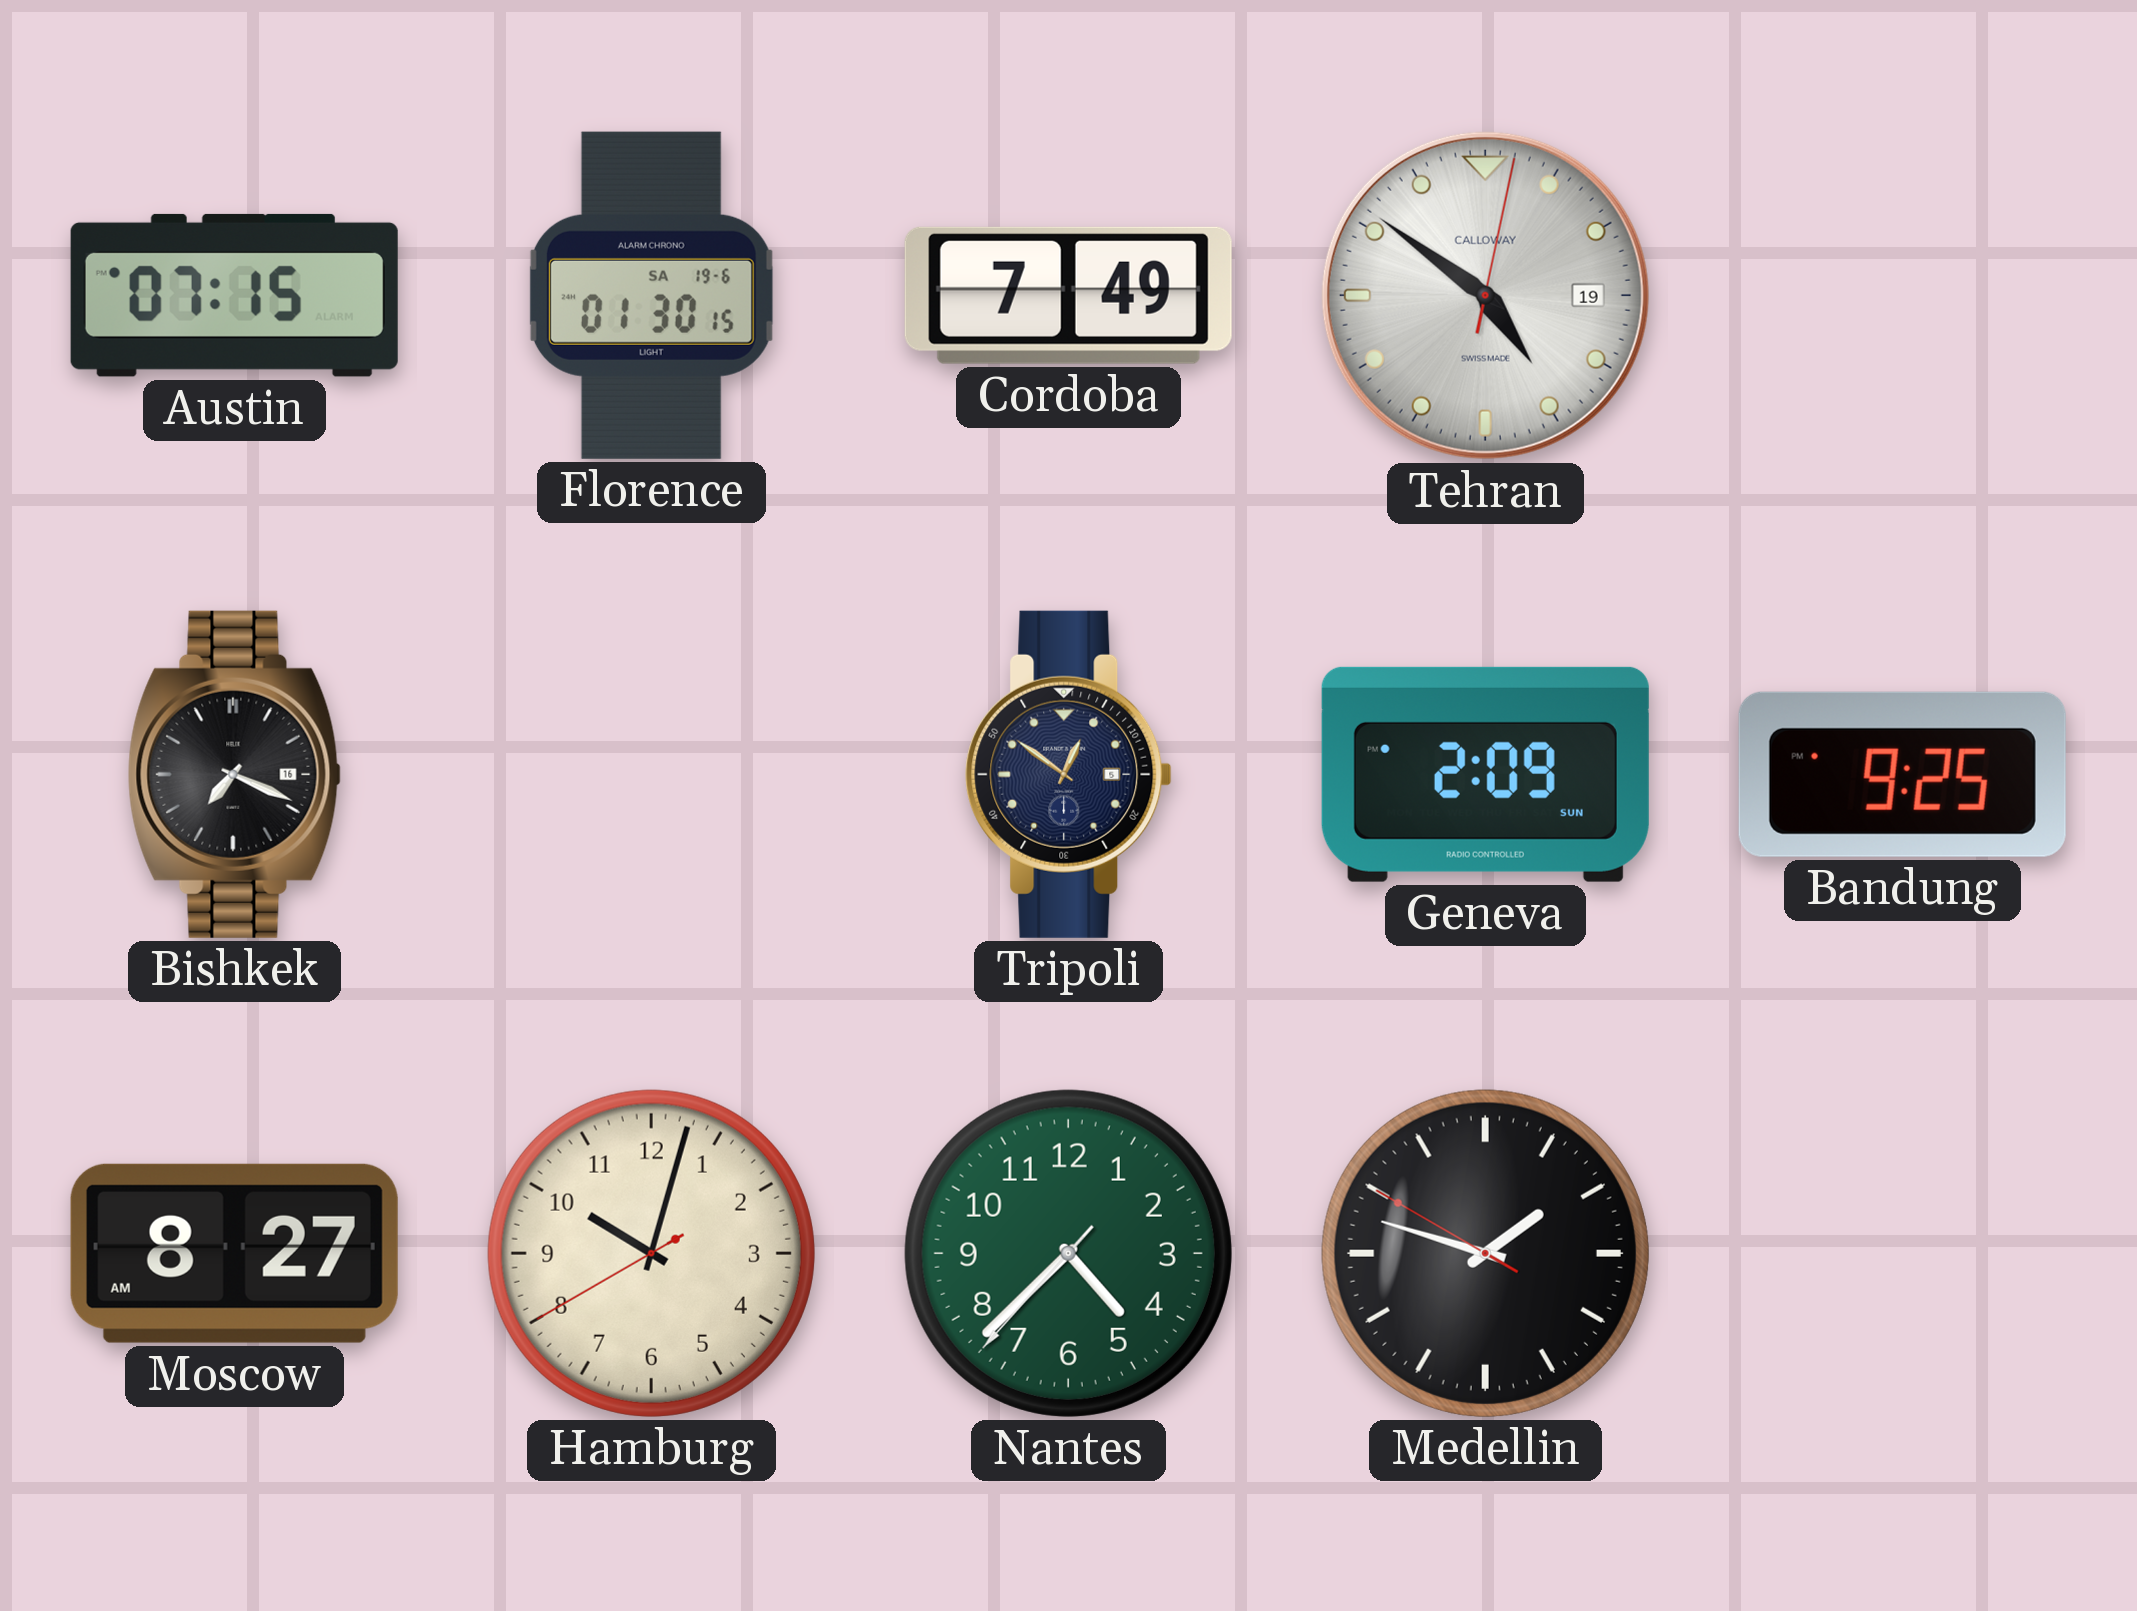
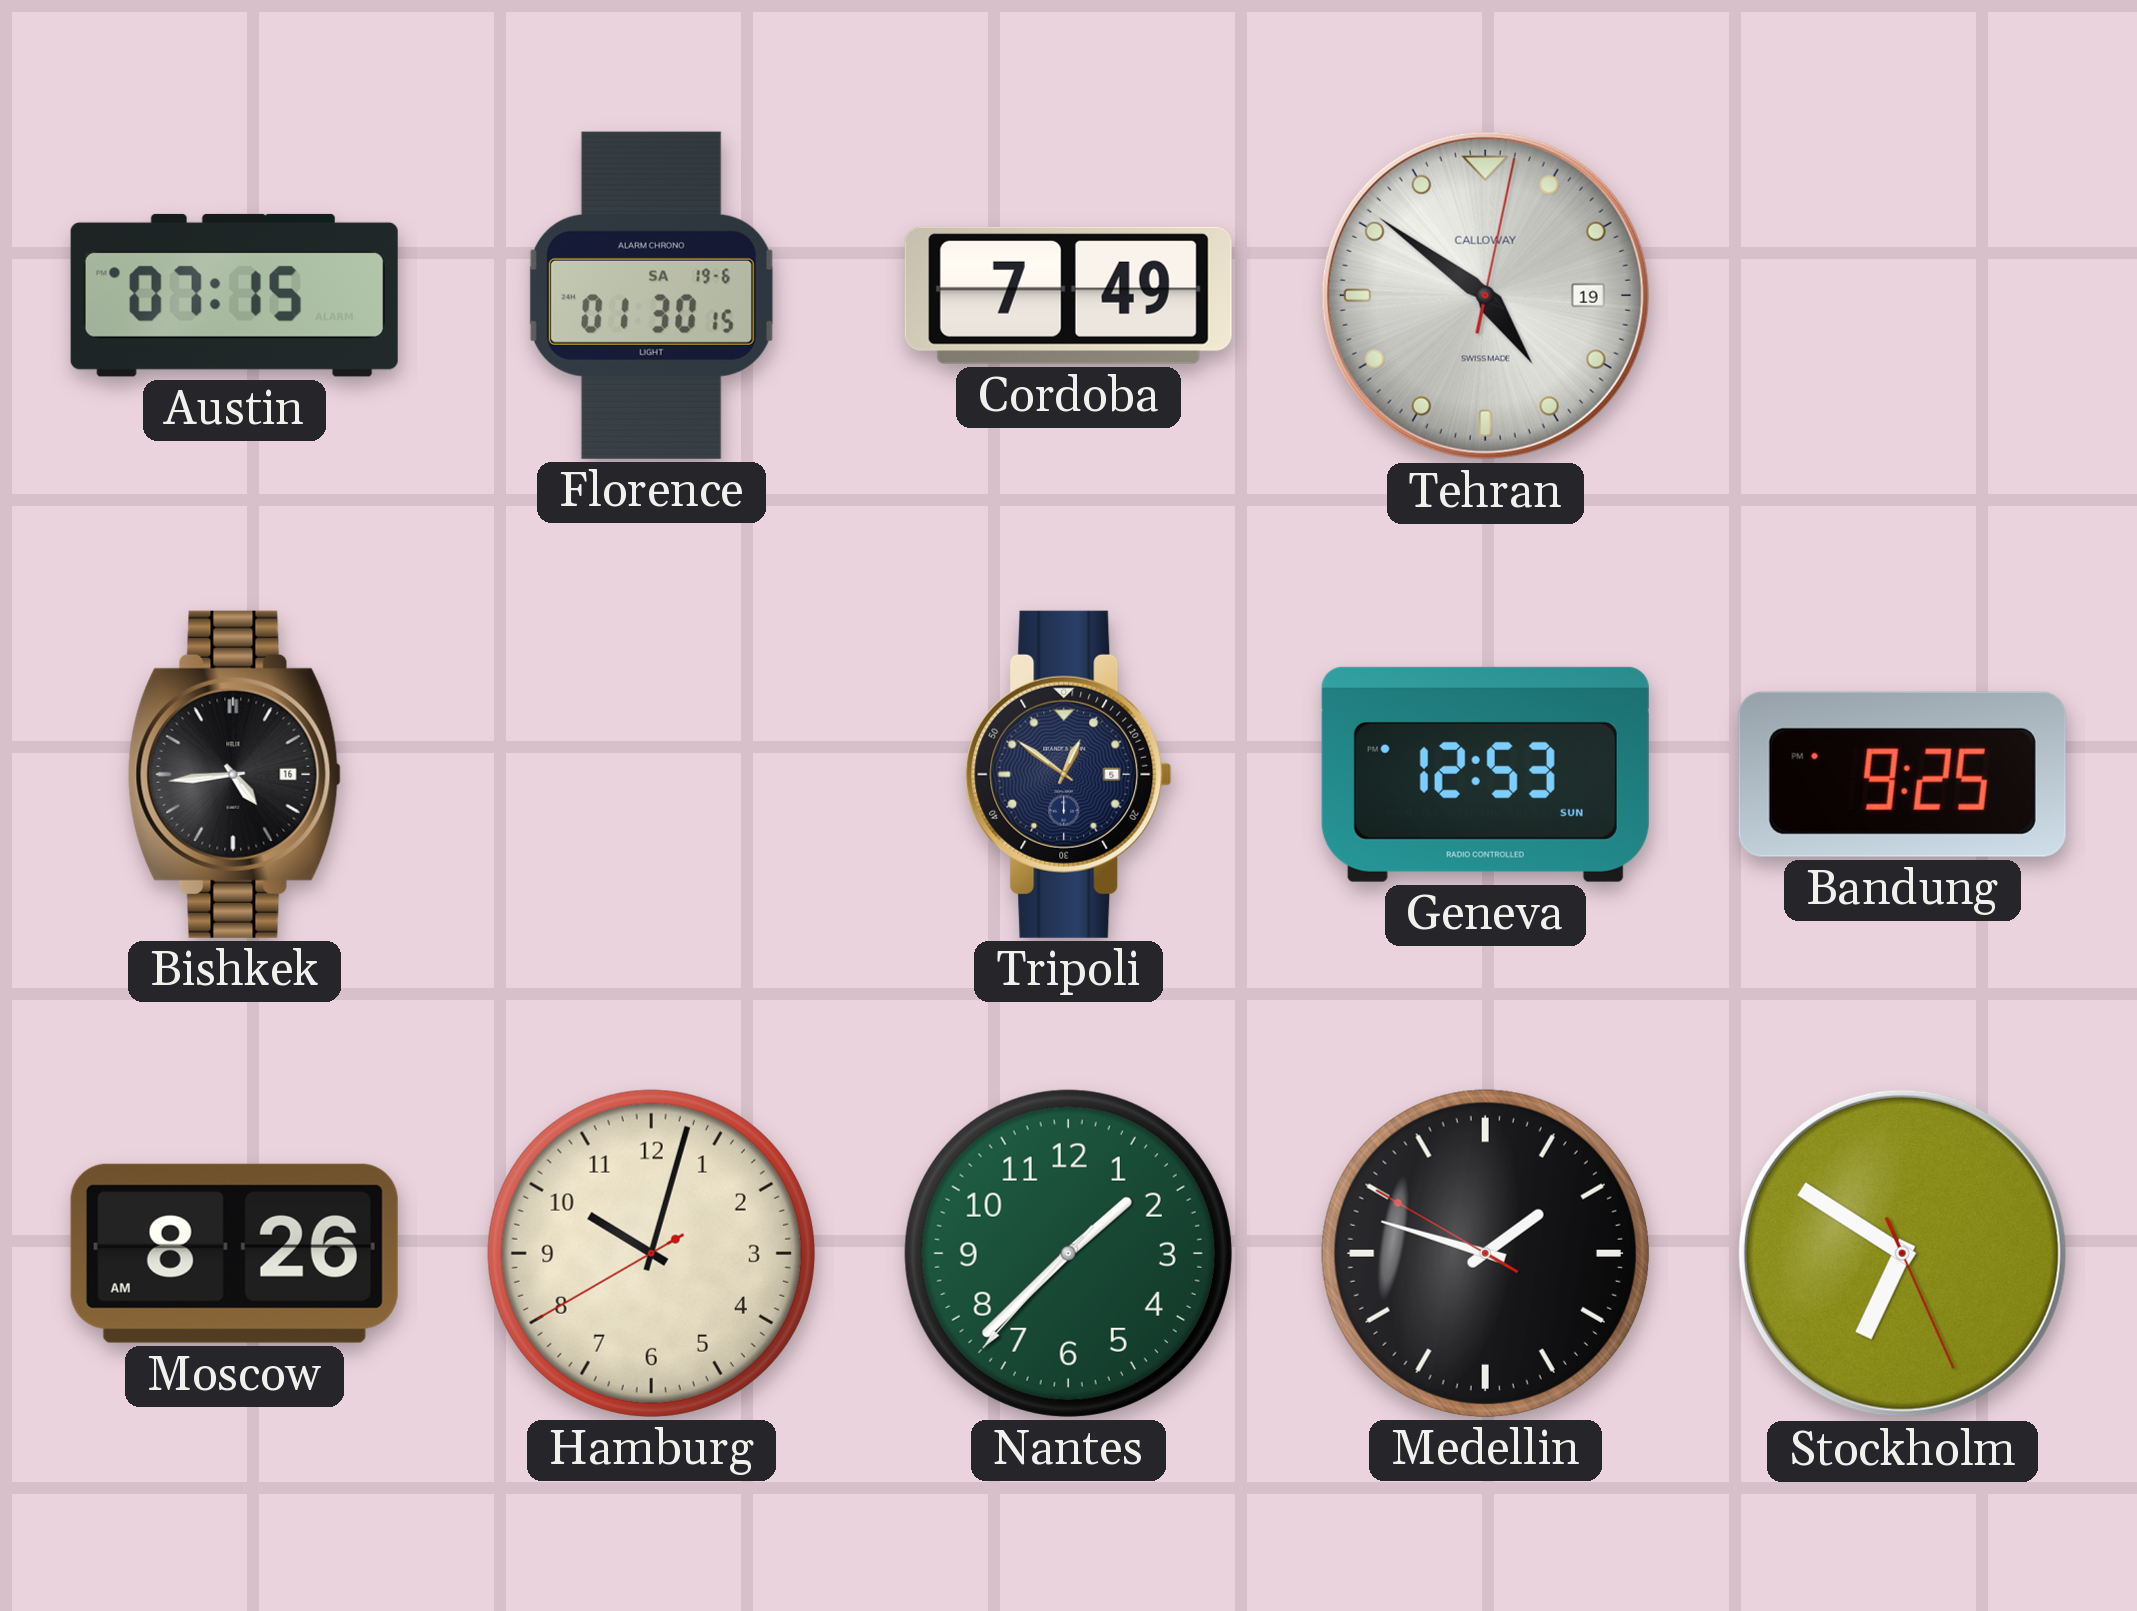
Bishkek: 7:19 -> 4:44
Geneva: 2:09 -> 12:53
Moscow: 8:27 -> 8:26
Nantes: 4:37 -> 1:37
Stockholm: none -> 6:50
